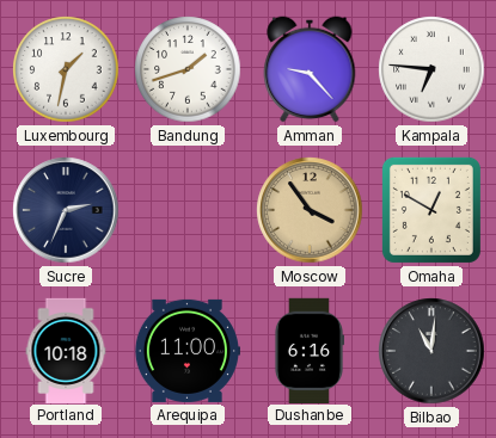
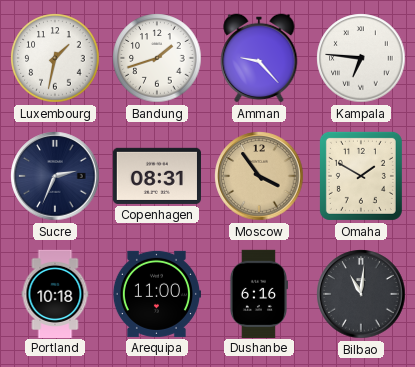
Copenhagen: none -> 08:31
Omaha: 12:50 -> 1:50
